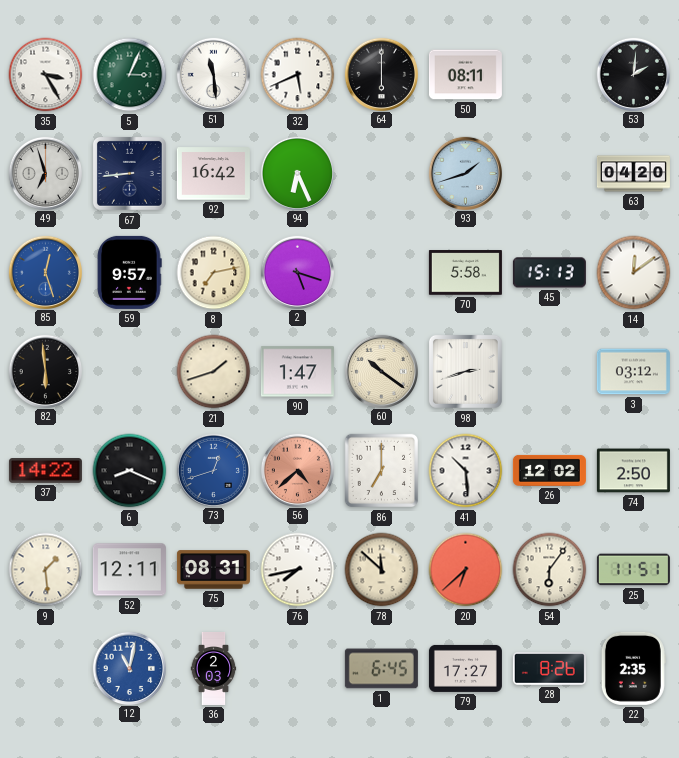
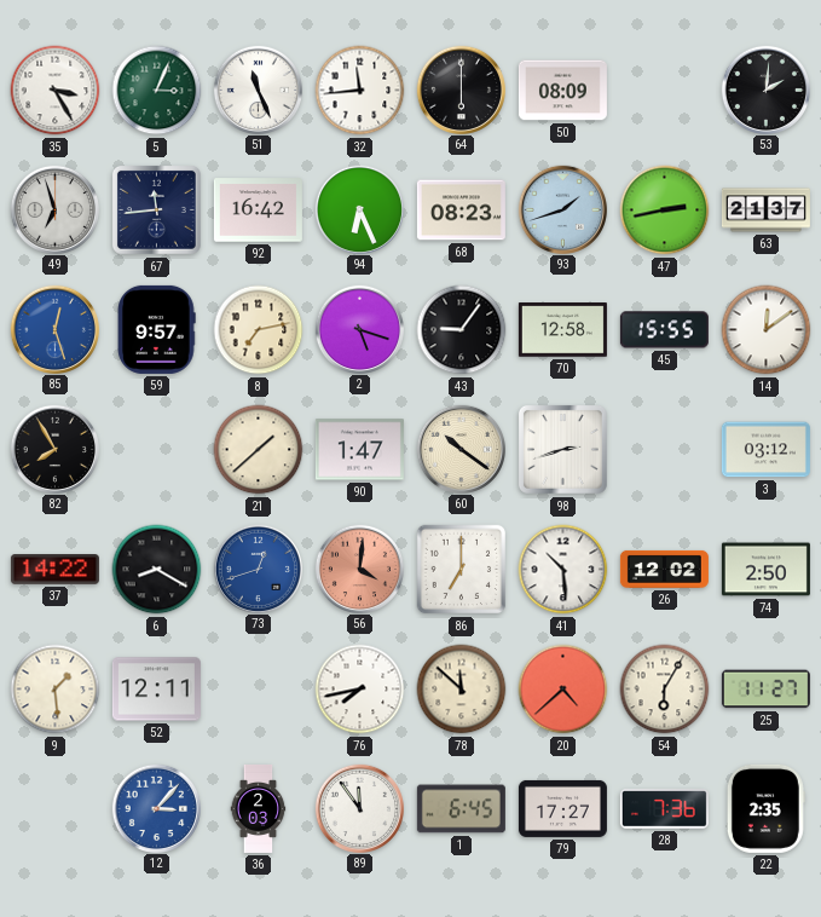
51: 11:29 -> 11:26
32: 5:41 -> 11:44
50: 08:11 -> 08:09
67: 8:44 -> 11:44
68: none -> 08:23
47: none -> 2:43
63: 04:20 -> 21:37
43: none -> 9:06
70: 5:58 -> 12:58
45: 15:13 -> 15:55
82: 5:59 -> 7:55
21: 1:42 -> 1:38
6: 8:19 -> 8:20
56: 4:38 -> 4:01
75: 08:31 -> none
20: 6:38 -> 4:38
54: 6:06 -> 6:05
25: 11:51 -> 11:27
12: 11:02 -> 3:07
89: none -> 11:54
28: 8:26 -> 7:36
